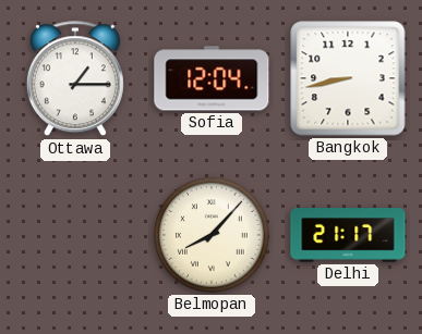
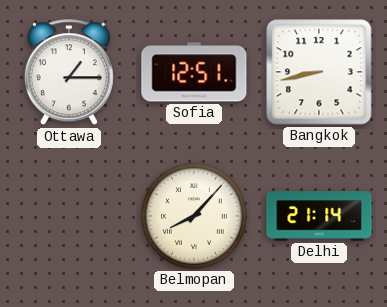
Sofia: 12:04 -> 12:51
Delhi: 21:17 -> 21:14
